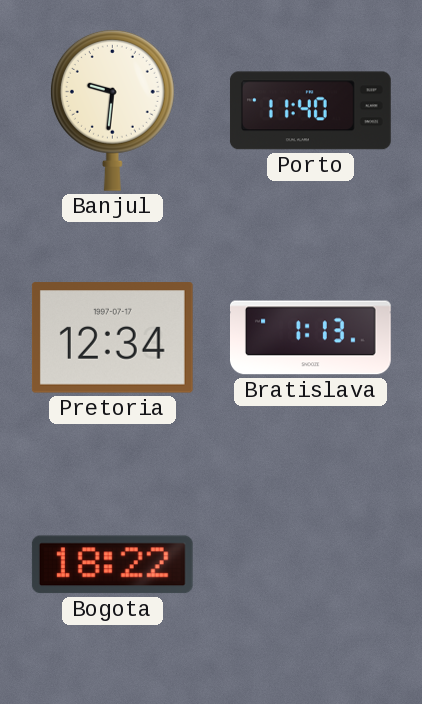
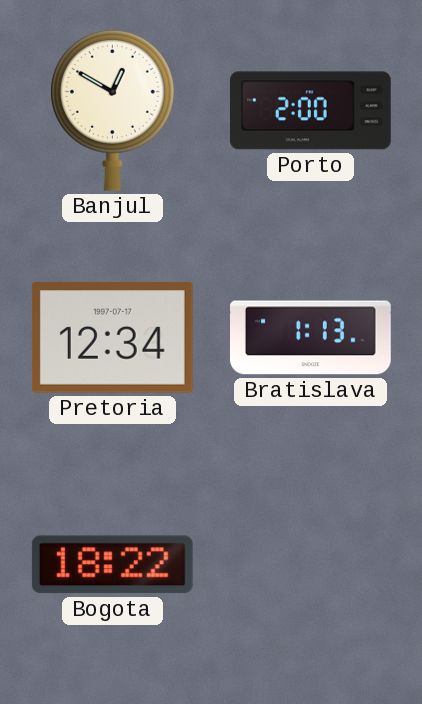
Banjul: 9:31 -> 12:50
Porto: 11:40 -> 2:00
